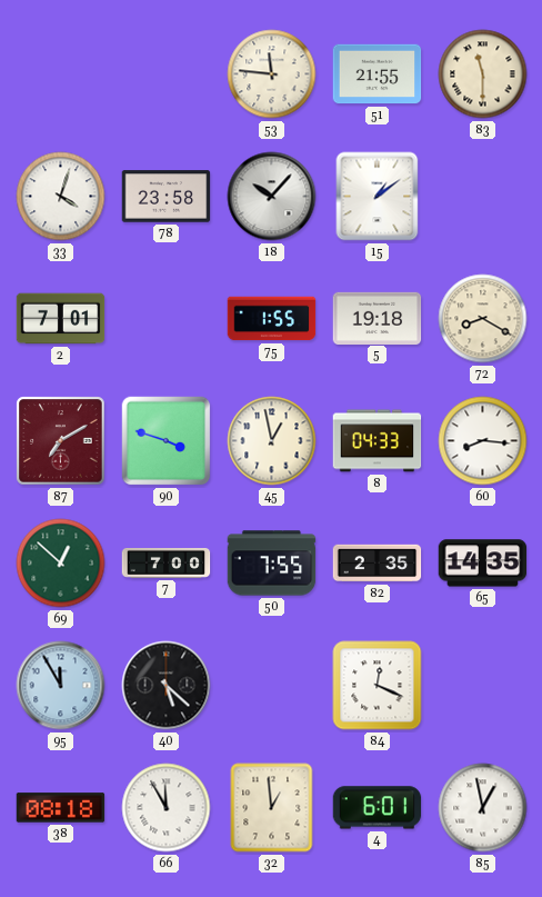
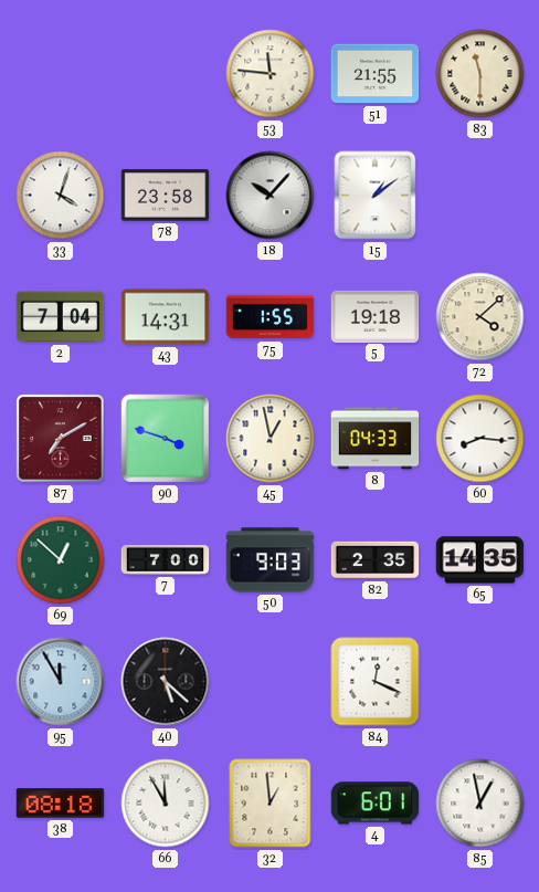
2: 7:01 -> 7:04
43: none -> 14:31
72: 8:20 -> 4:08
50: 7:55 -> 9:03
